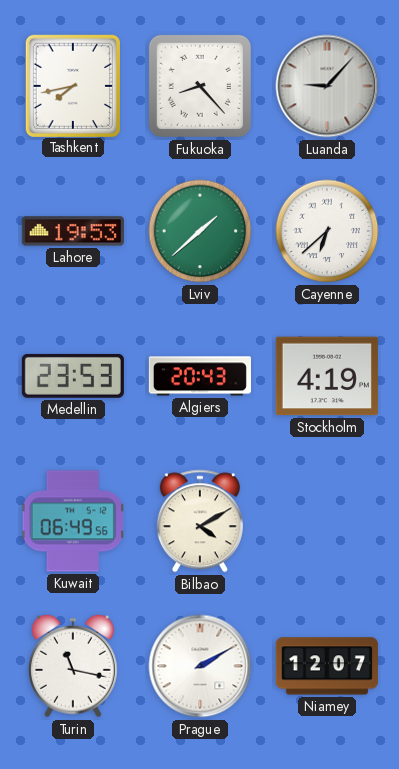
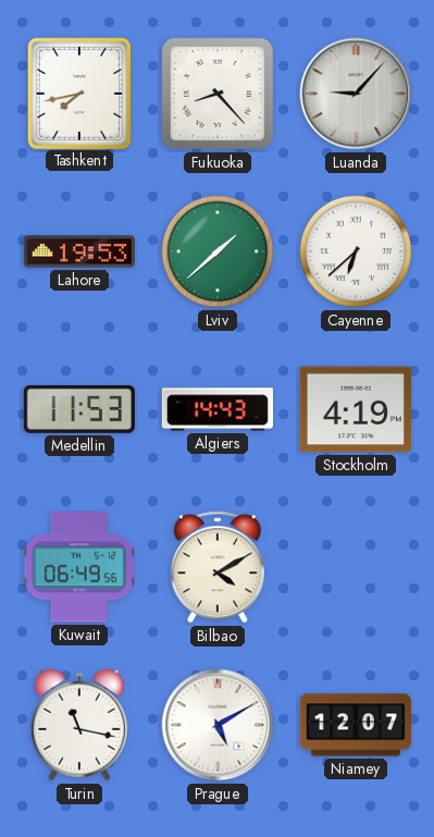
Medellin: 23:53 -> 11:53
Algiers: 20:43 -> 14:43
Prague: 2:10 -> 5:10
